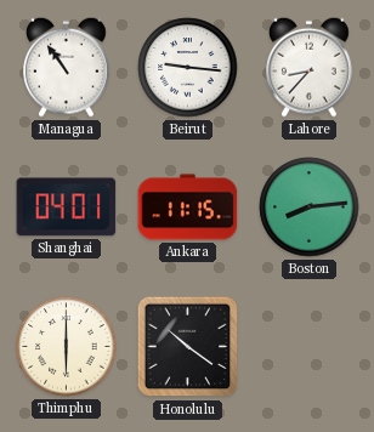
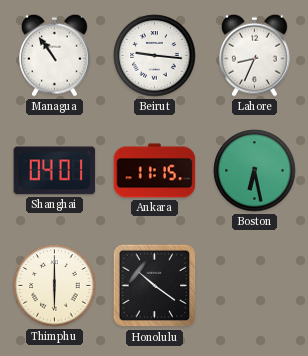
Lahore: 8:37 -> 8:34
Boston: 8:14 -> 6:28
